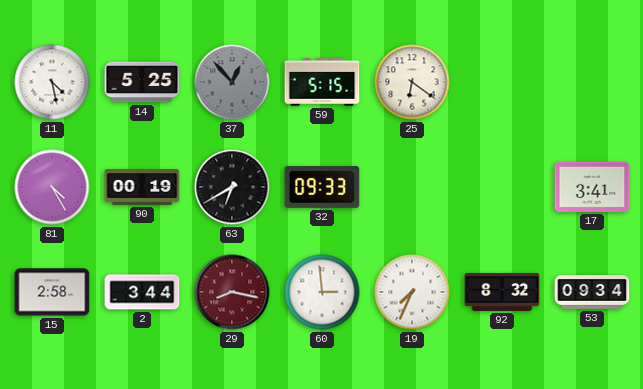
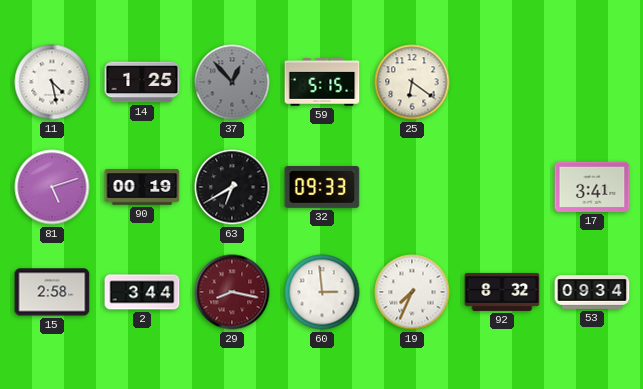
14: 5:25 -> 1:25
81: 4:25 -> 5:12
